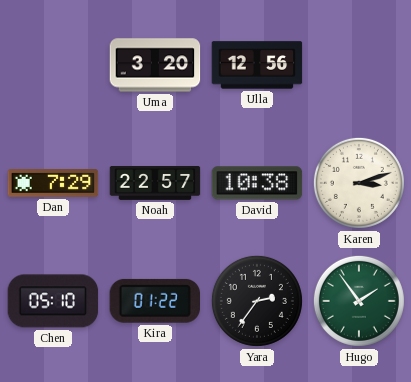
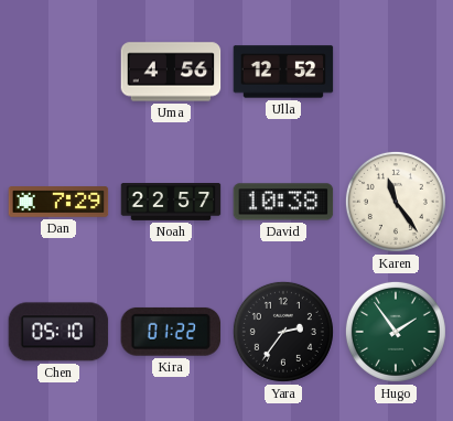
Uma: 3:20 -> 4:56
Ulla: 12:56 -> 12:52
Karen: 3:12 -> 11:24
